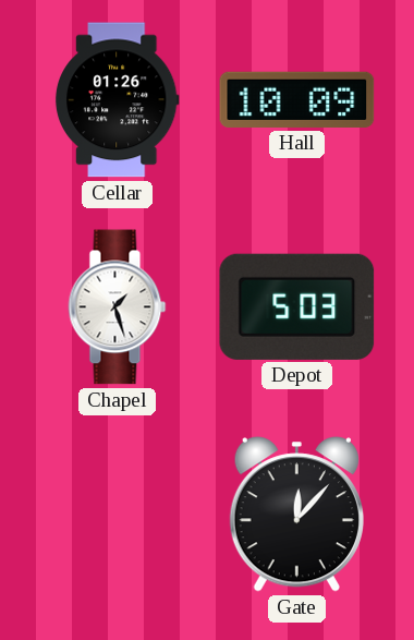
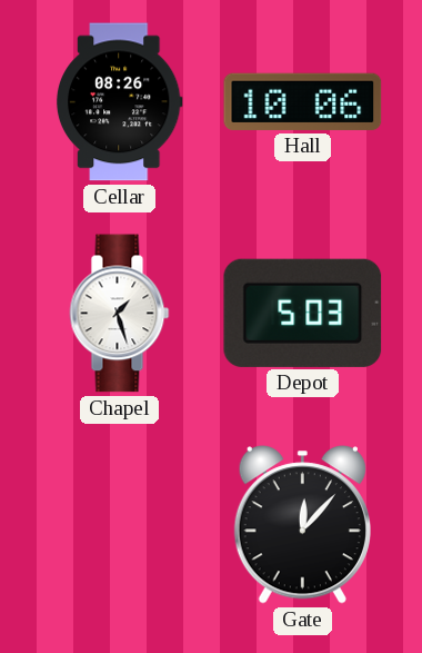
Cellar: 01:26 -> 08:26
Hall: 10:09 -> 10:06
